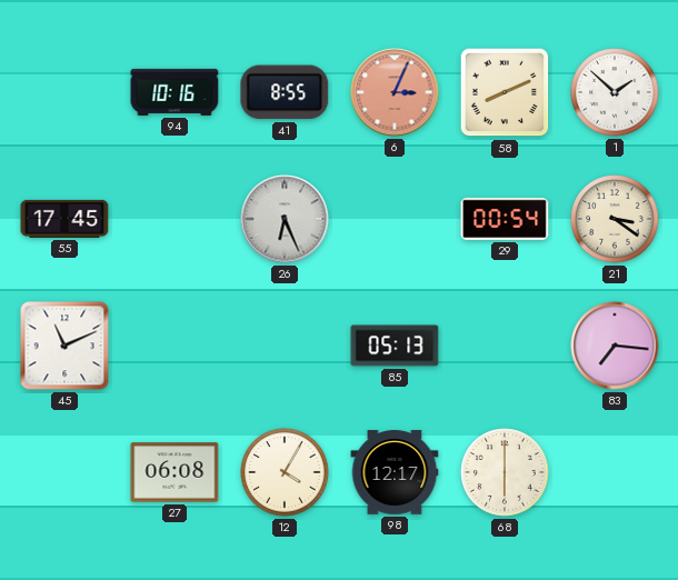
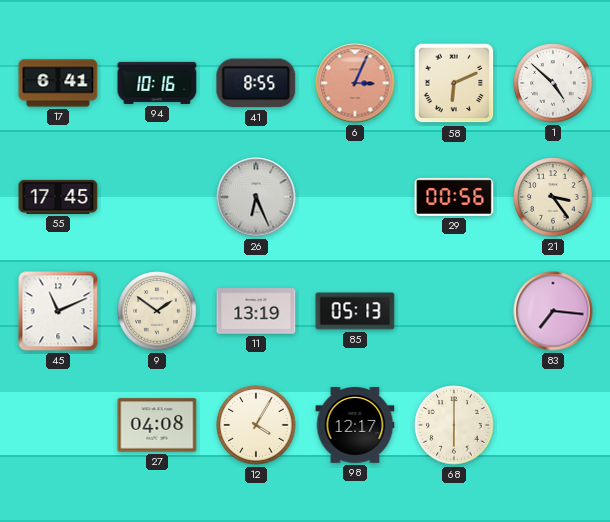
17: none -> 6:41
58: 8:11 -> 6:11
1: 1:52 -> 4:52
29: 00:54 -> 00:56
21: 3:21 -> 3:24
9: none -> 1:51
11: none -> 13:19
27: 06:08 -> 04:08
